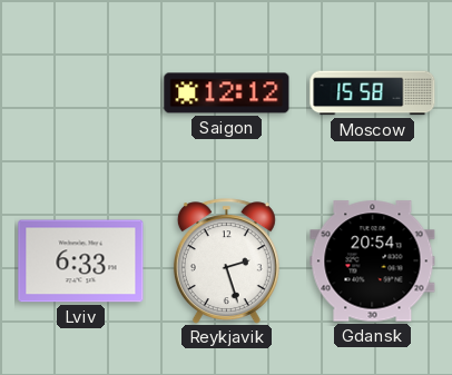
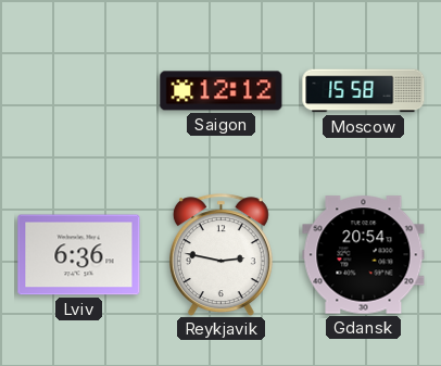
Lviv: 6:33 -> 6:36
Reykjavik: 2:27 -> 2:47
